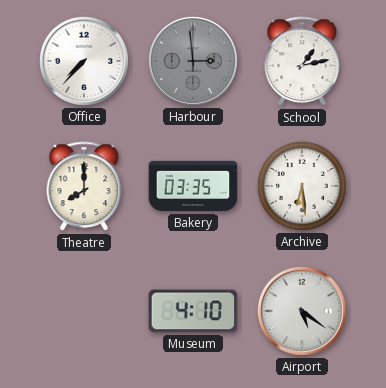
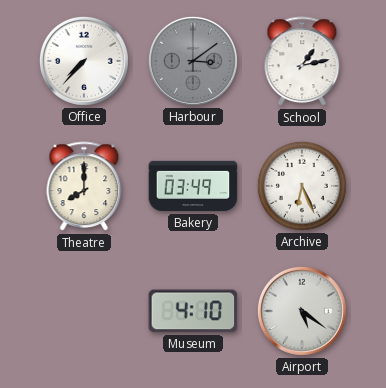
Harbour: 2:59 -> 3:09
Bakery: 03:35 -> 03:49
Archive: 6:29 -> 6:26
